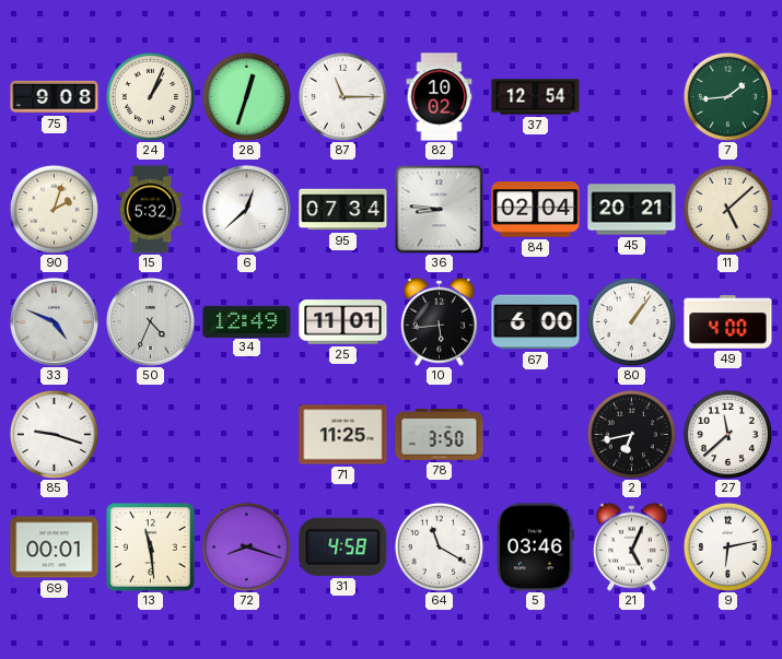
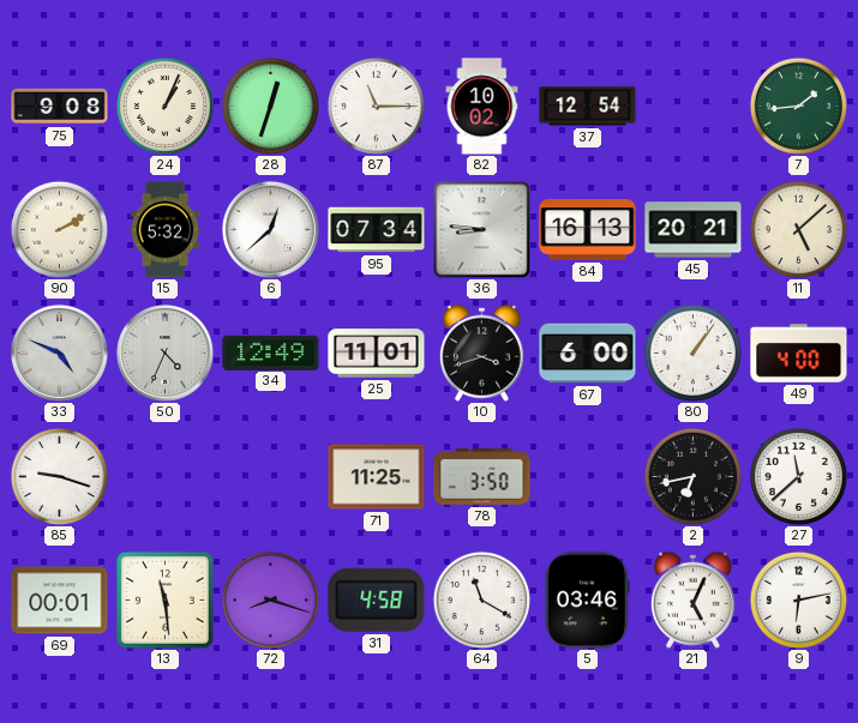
90: 2:03 -> 2:10
84: 02:04 -> 16:13
10: 5:44 -> 3:42
